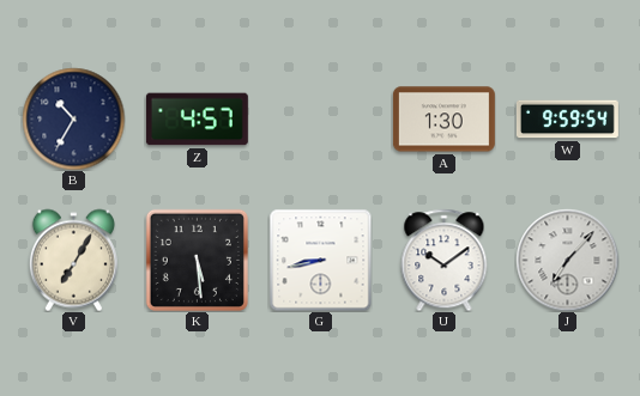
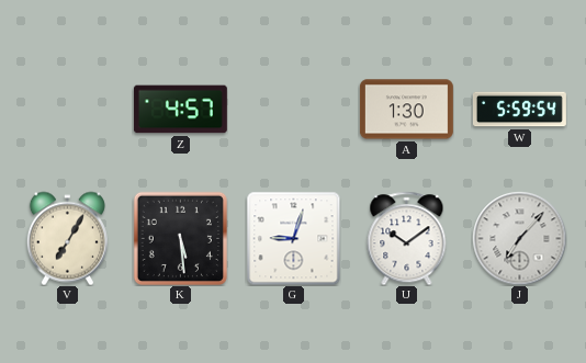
B: 10:35 -> none
W: 9:59 -> 5:59
G: 8:43 -> 9:03
